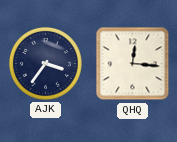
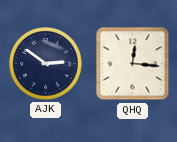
AJK: 3:36 -> 2:51
